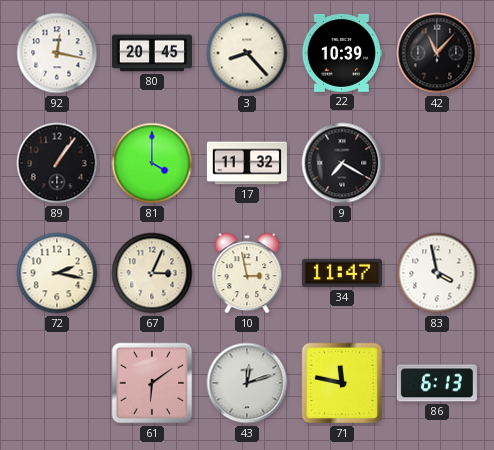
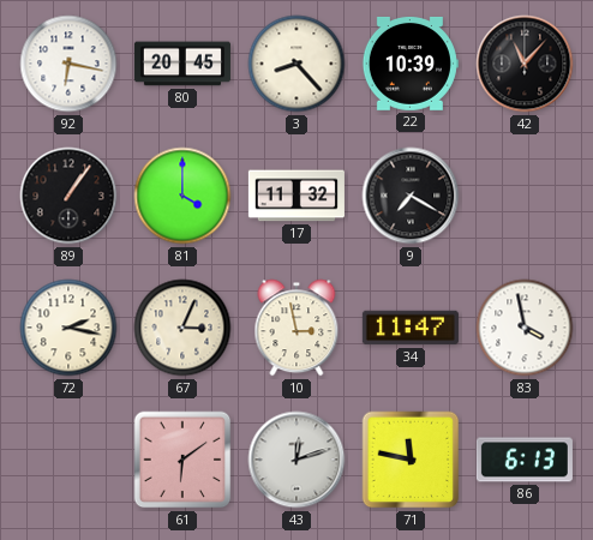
92: 12:17 -> 6:17
